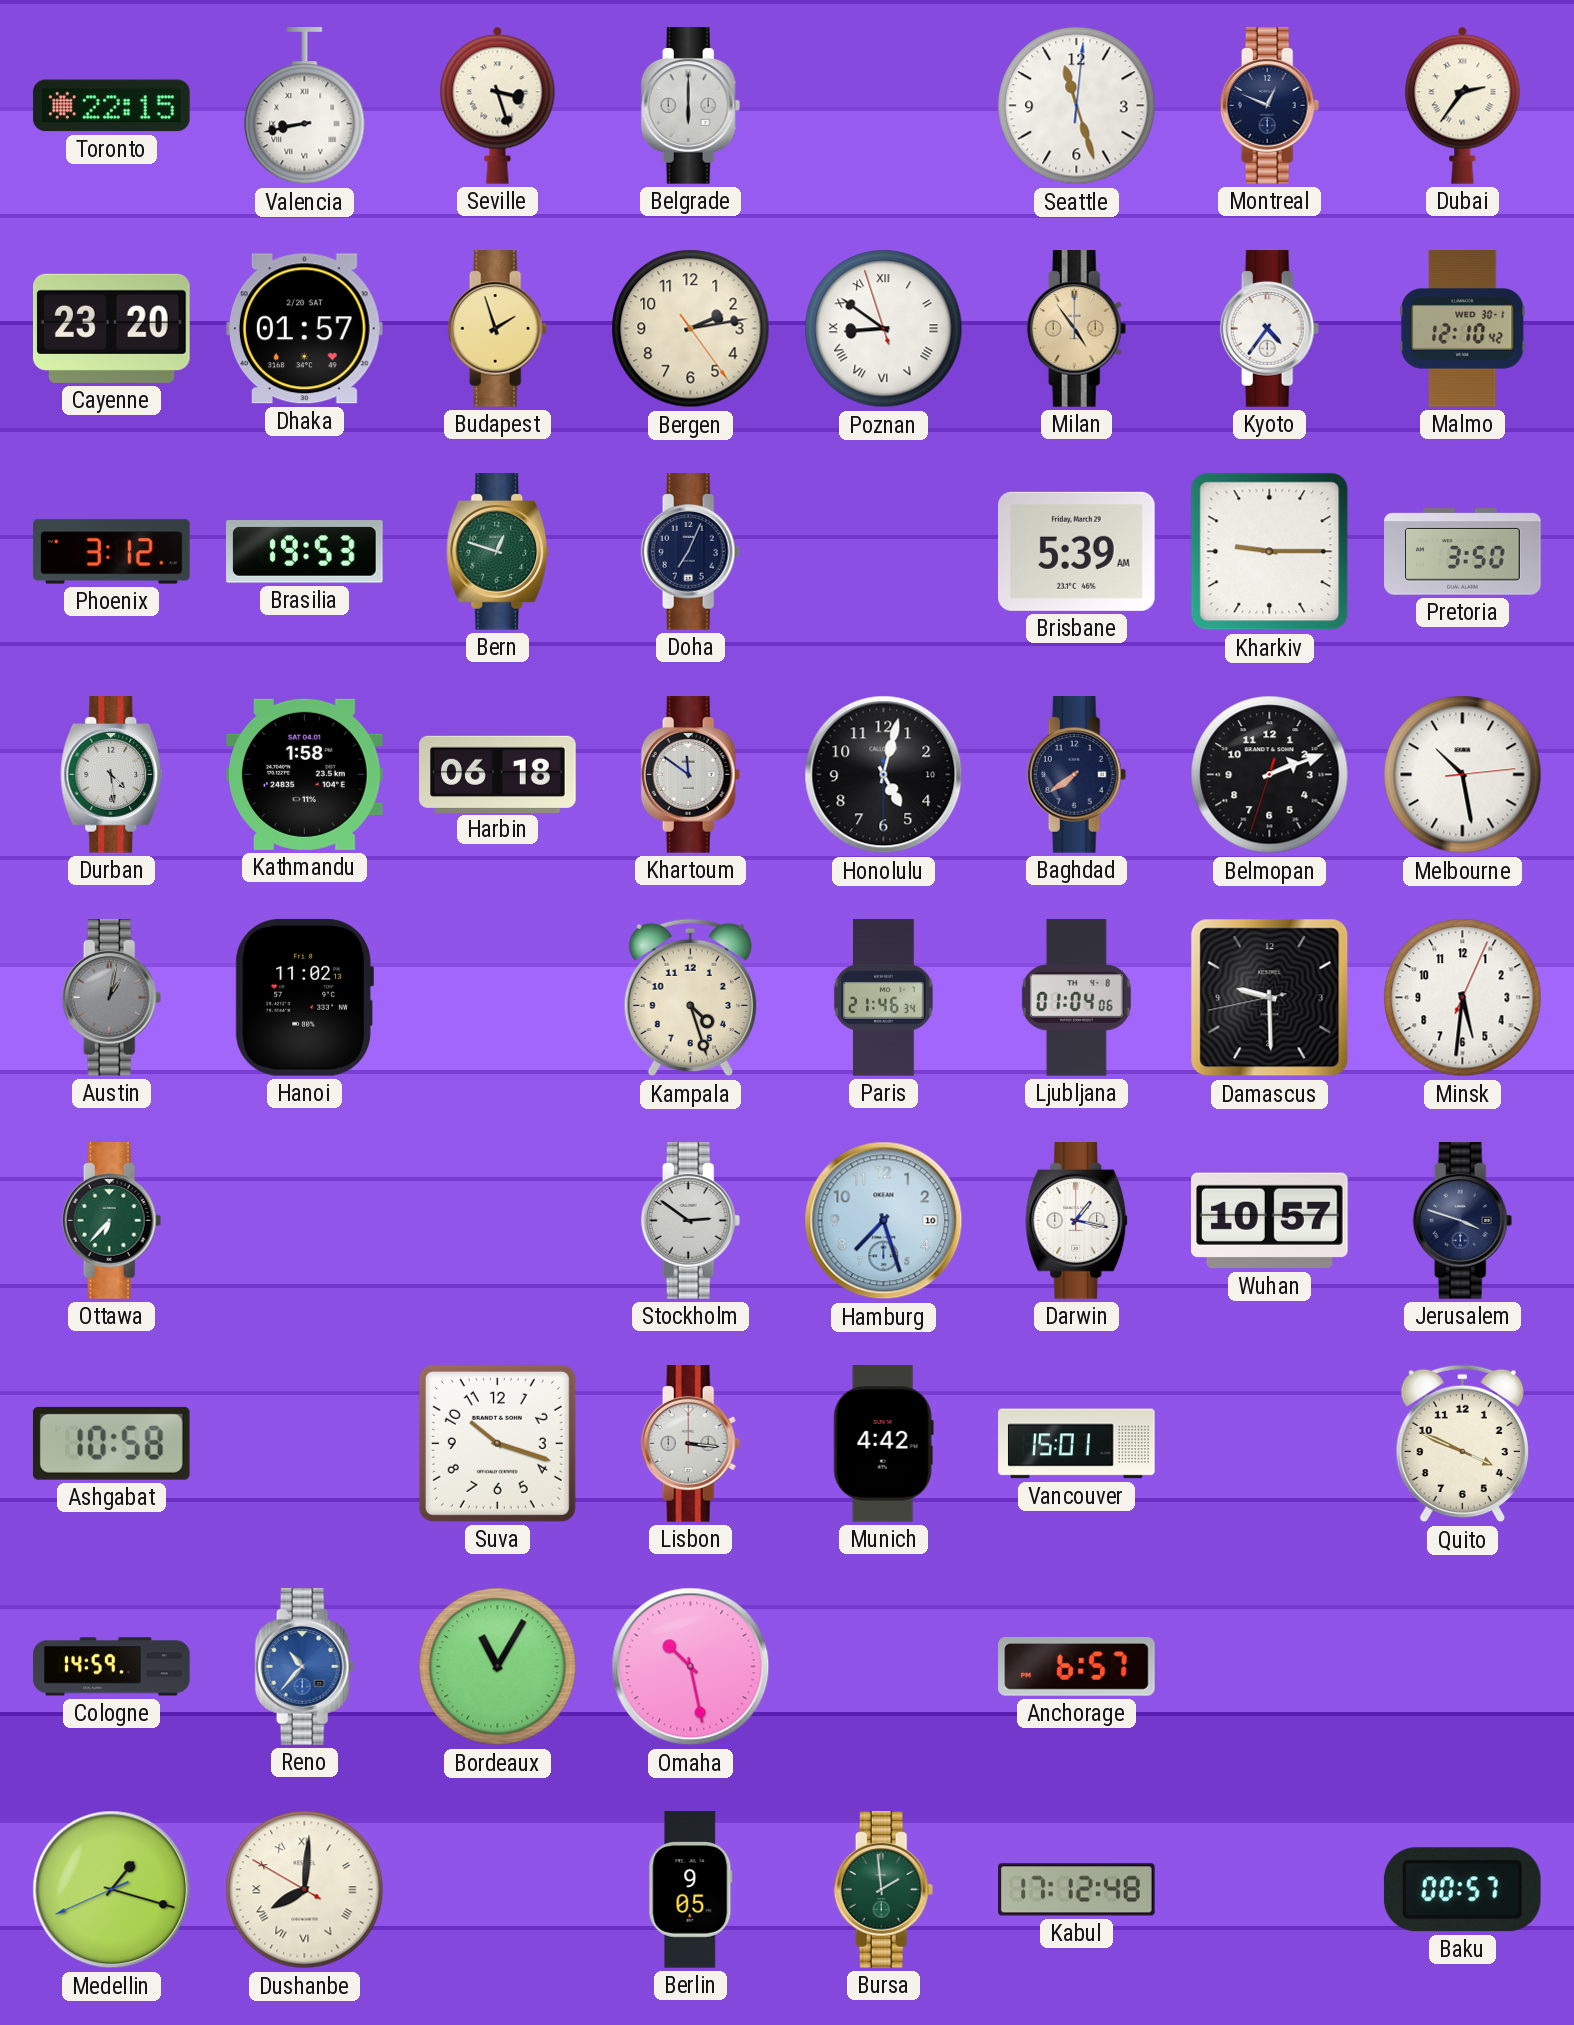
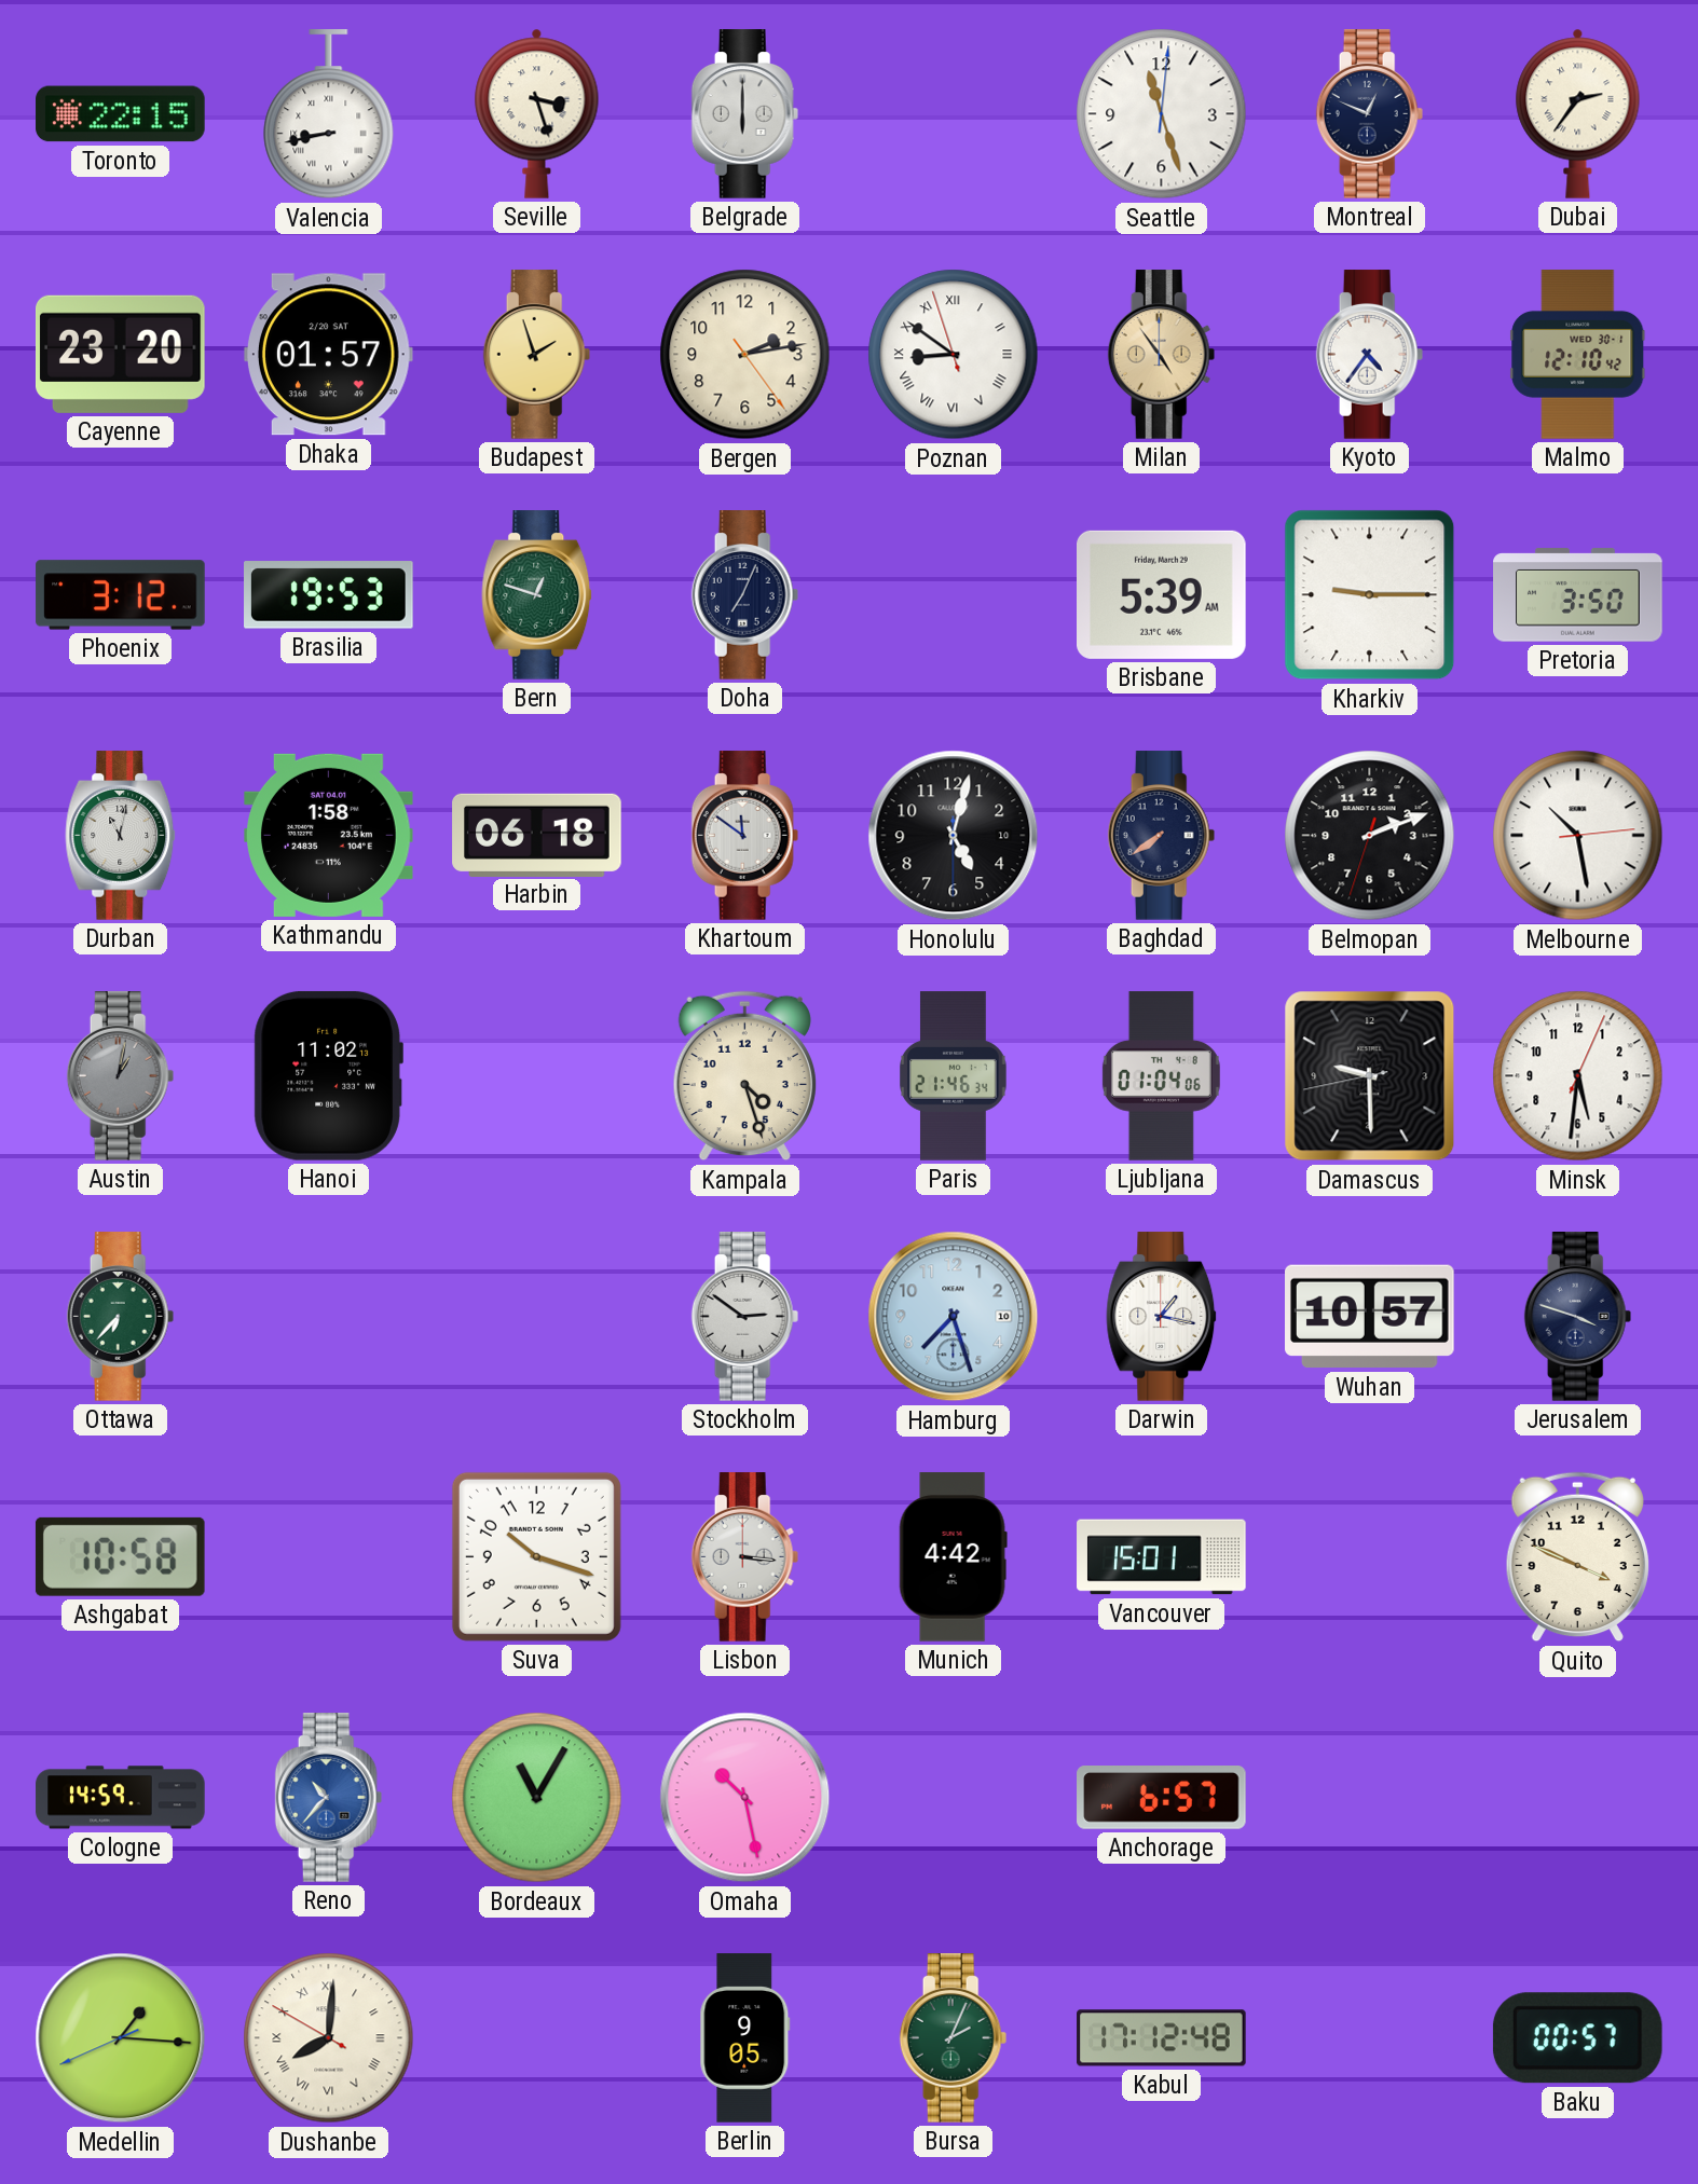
Durban: 4:29 -> 11:02
Medellin: 1:17 -> 1:15
Bursa: 1:59 -> 2:04
